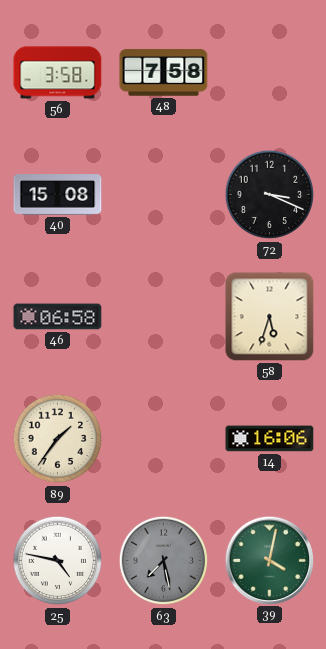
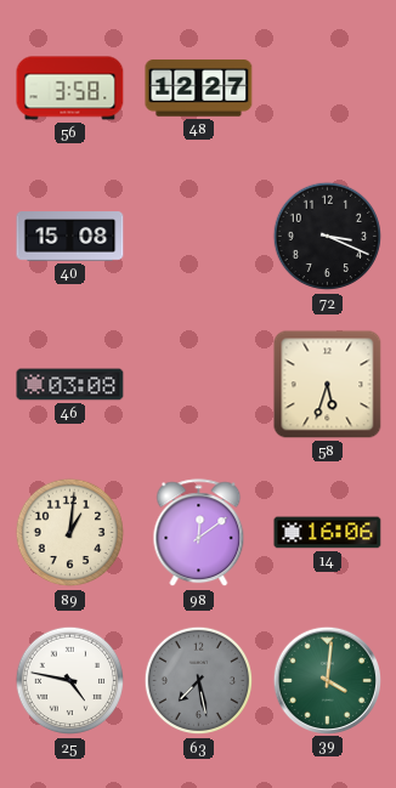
48: 7:58 -> 12:27
46: 06:58 -> 03:08
89: 1:36 -> 1:01
98: none -> 12:09
39: 4:02 -> 4:01
